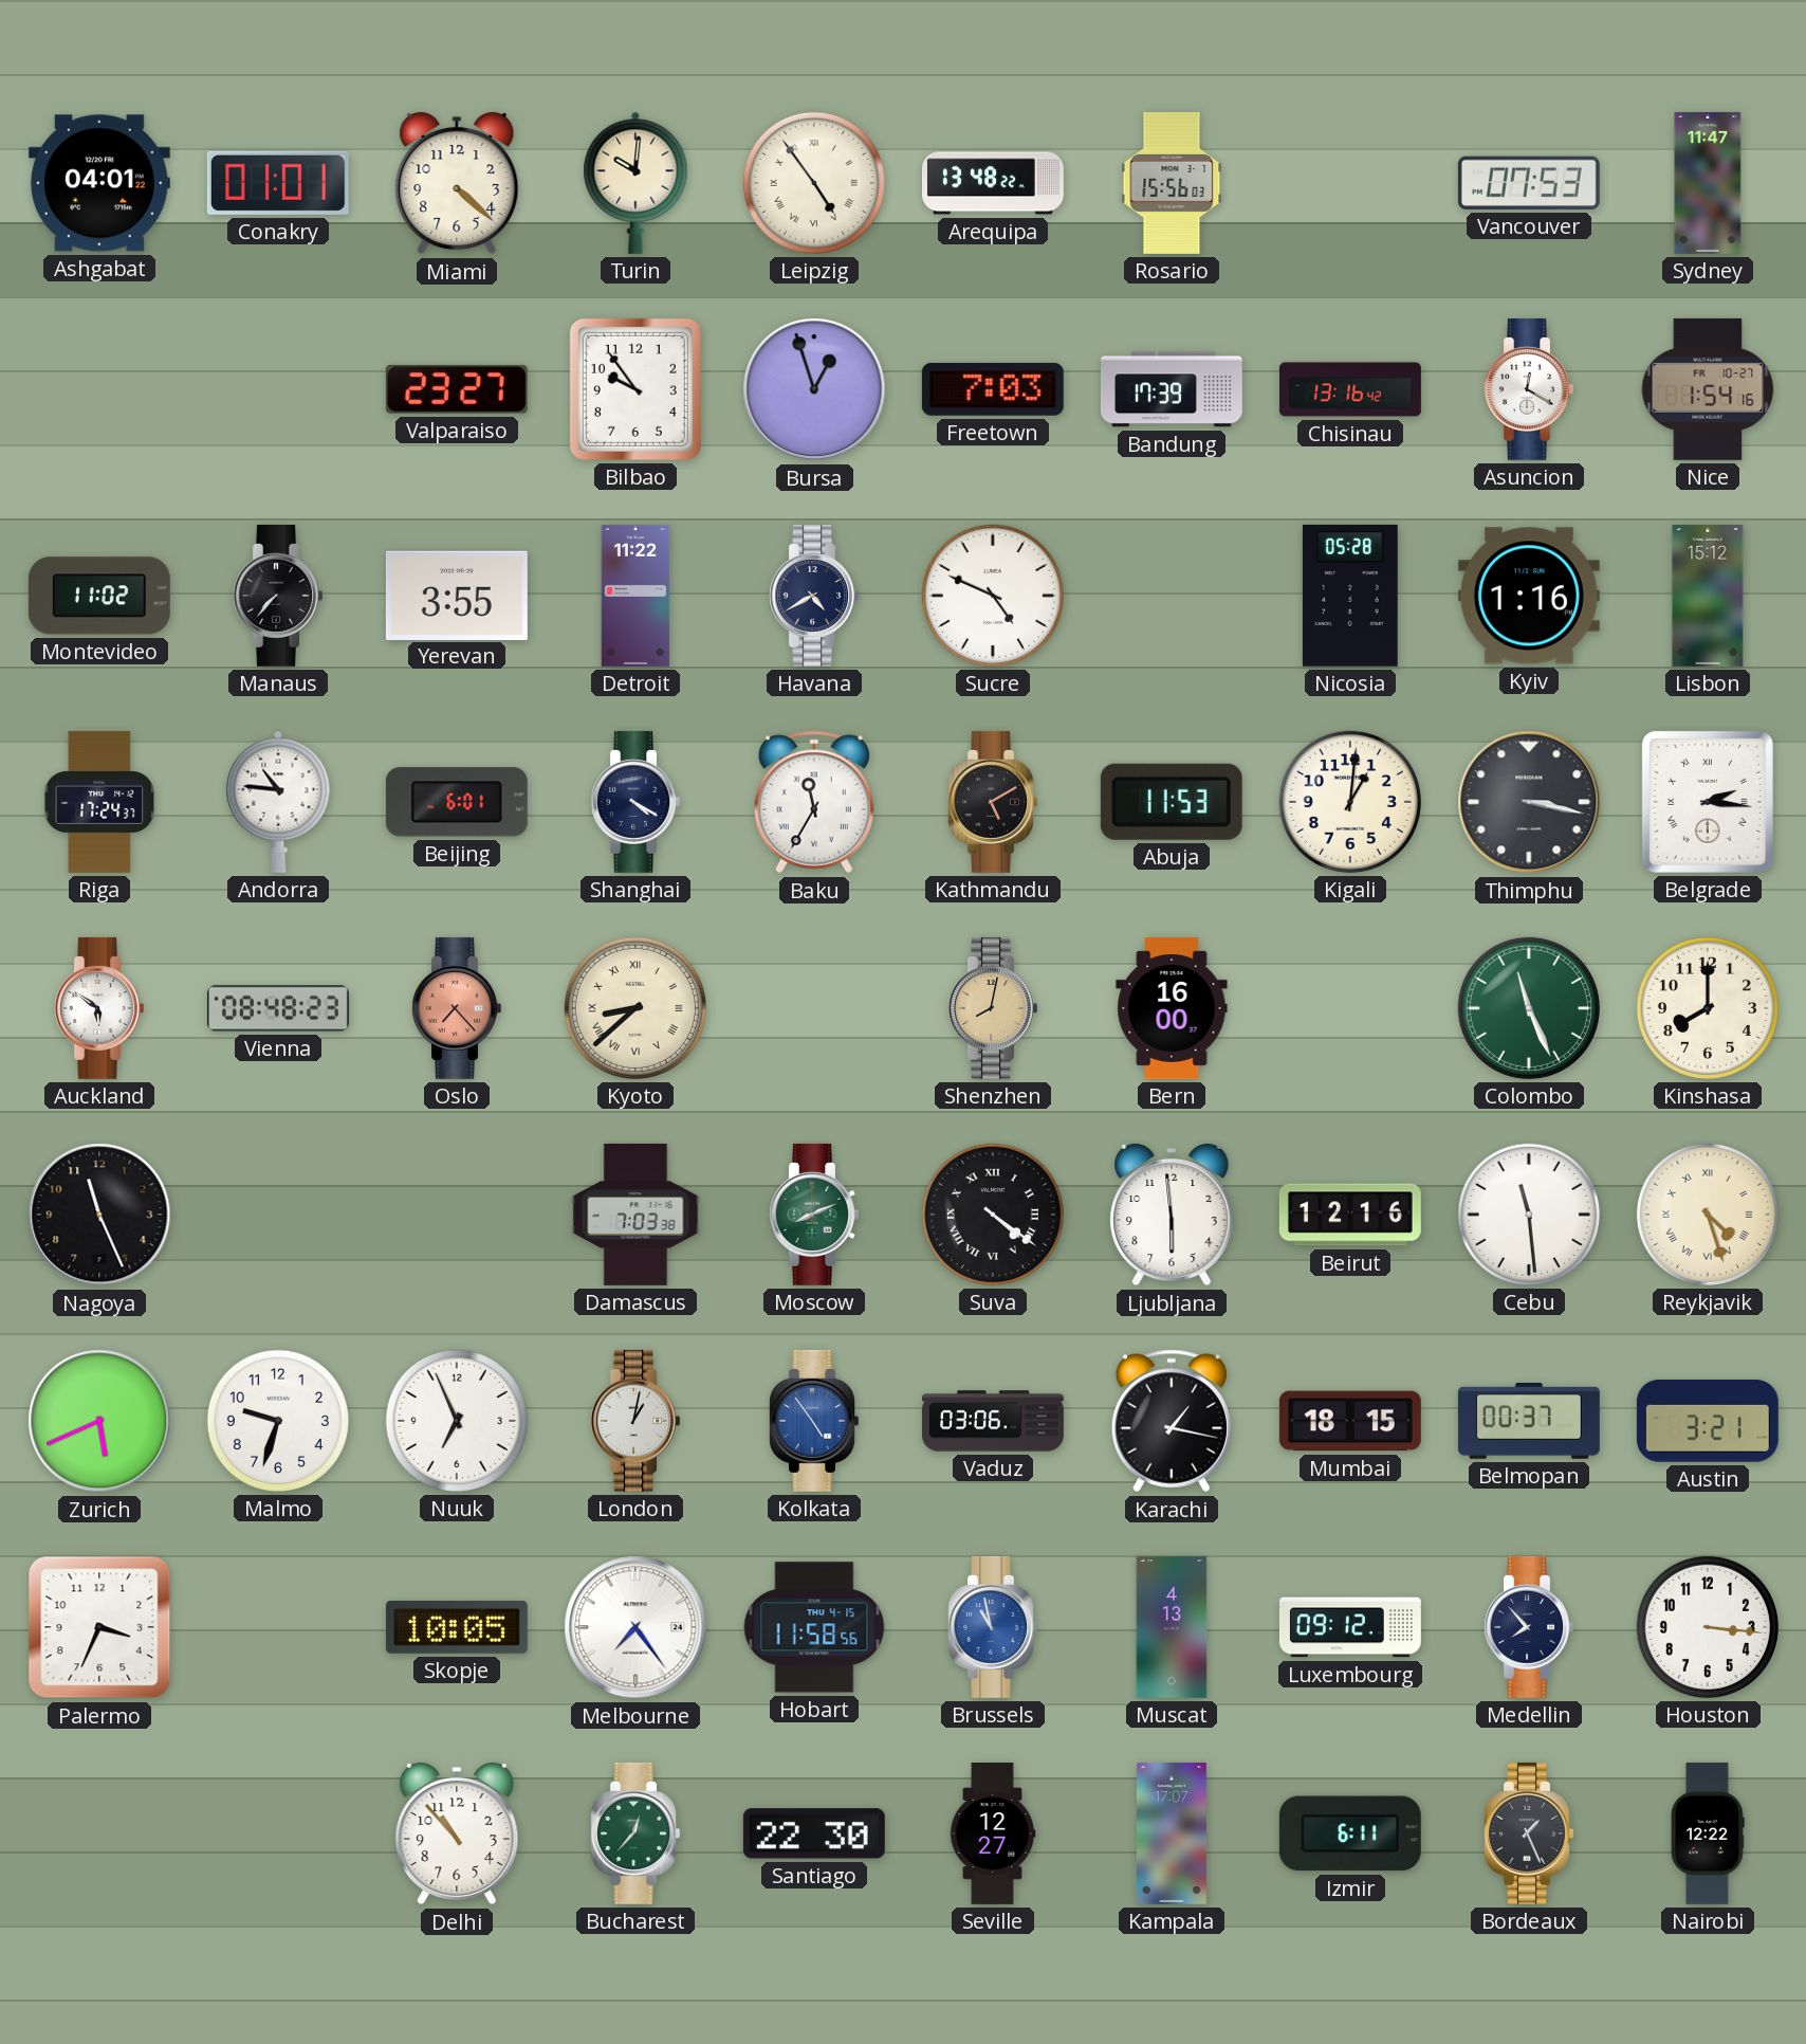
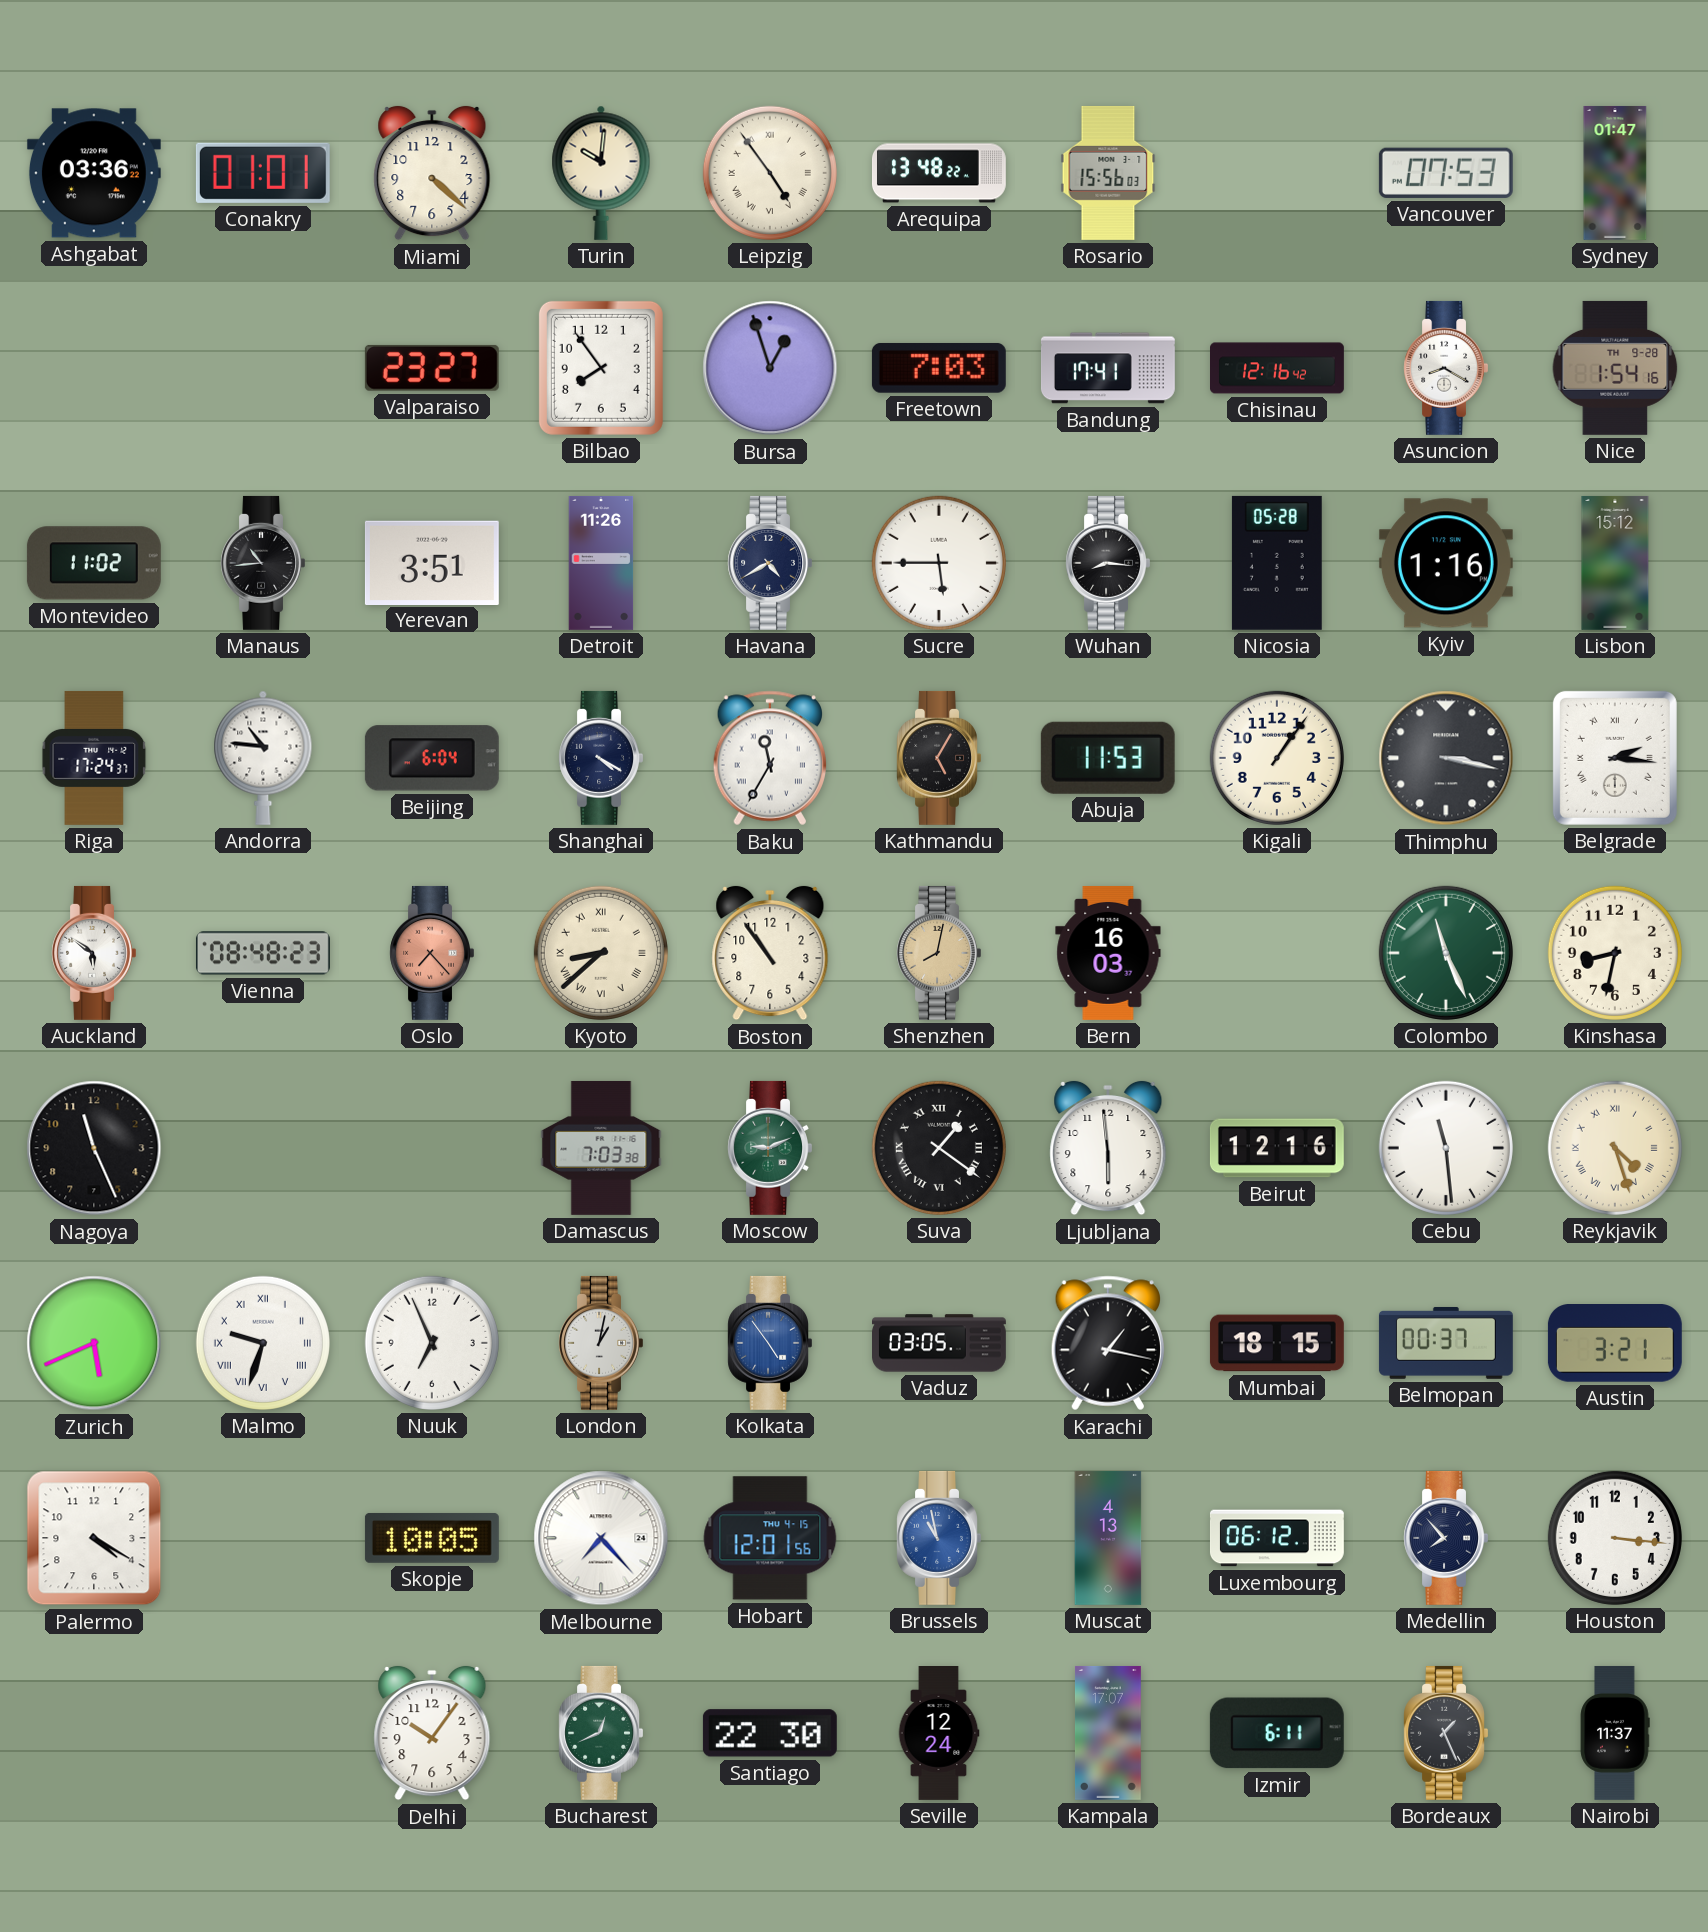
Ashgabat: 04:01 -> 03:36
Sydney: 11:47 -> 01:47
Bilbao: 9:54 -> 7:54
Bandung: 17:39 -> 17:41
Chisinau: 13:16 -> 12:16
Asuncion: 12:20 -> 8:20
Nice date: FR 10-27 -> TH 9-28
Manaus: 7:37 -> 10:44
Yerevan: 3:55 -> 3:51
Detroit: 11:22 -> 11:26
Sucre: 4:49 -> 5:45
Wuhan: none -> 8:16
Beijing: 6:01 -> 6:04
Kathmandu: 5:10 -> 5:05
Kigali: 1:01 -> 1:06
Boston: none -> 10:54
Bern: 16:00 -> 16:03
Kinshasa: 8:00 -> 8:32
Moscow: 8:11 -> 9:11
Suva: 4:21 -> 1:21
Malmo numerals: Arabic -> Roman
Vaduz: 03:06 -> 03:05
Palermo: 3:34 -> 4:20
Melbourne: 7:24 -> 7:23
Hobart: 11:58 -> 12:01
Luxembourg: 09:12 -> 06:12
Delhi: 10:53 -> 10:06
Bucharest: 12:37 -> 12:41
Seville: 12:27 -> 12:24
Nairobi: 12:22 -> 11:37
